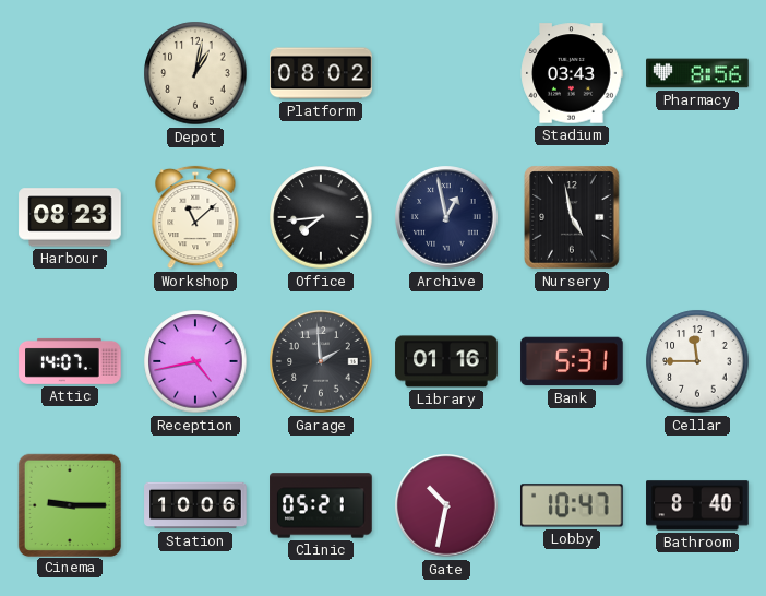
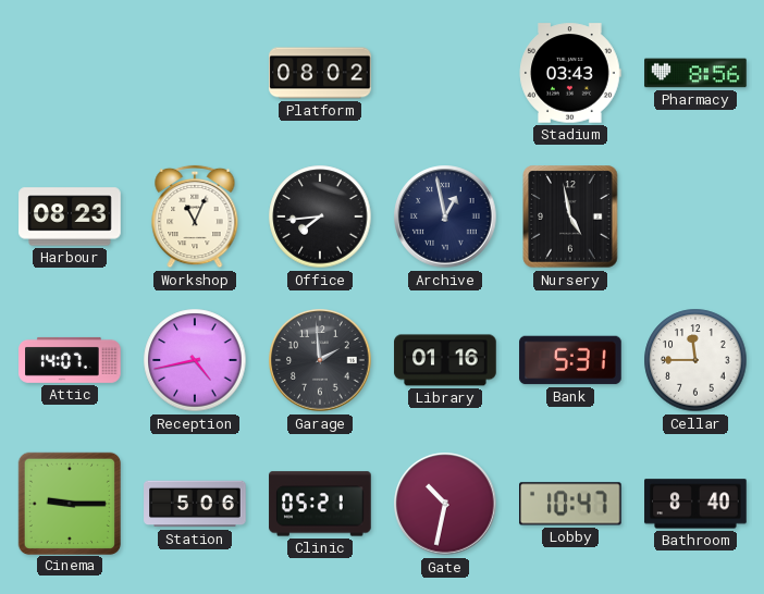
Depot: 1:02 -> none
Workshop: 11:08 -> 11:04
Station: 10:06 -> 5:06
